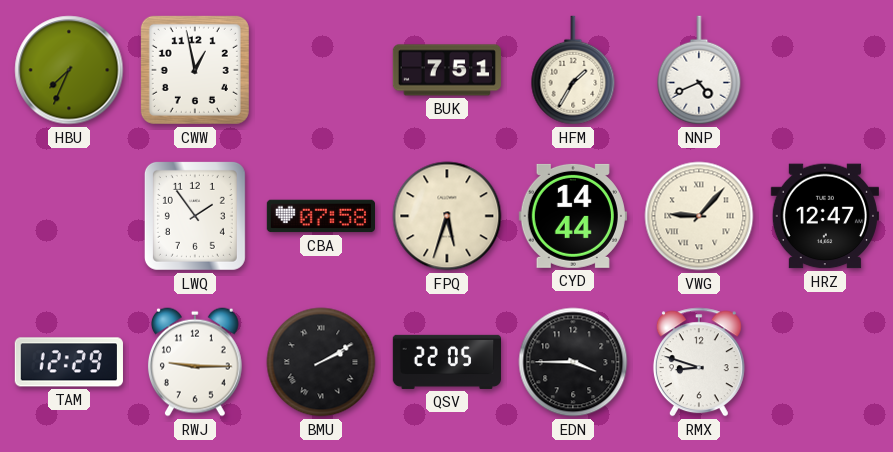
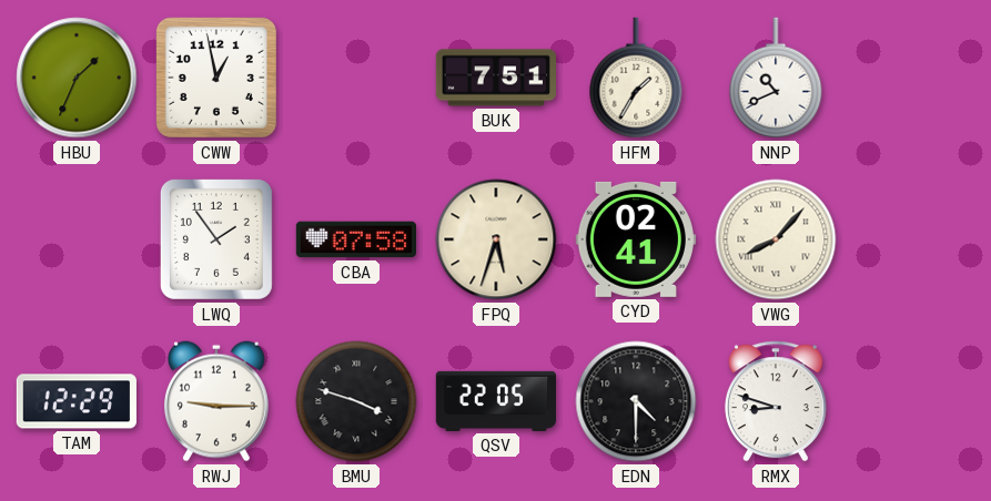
HBU: 7:34 -> 1:34
NNP: 4:41 -> 10:41
CYD: 14:44 -> 02:41
VWG: 9:07 -> 8:07
HRZ: 12:47 -> none
BMU: 2:10 -> 3:48
EDN: 3:45 -> 4:30
